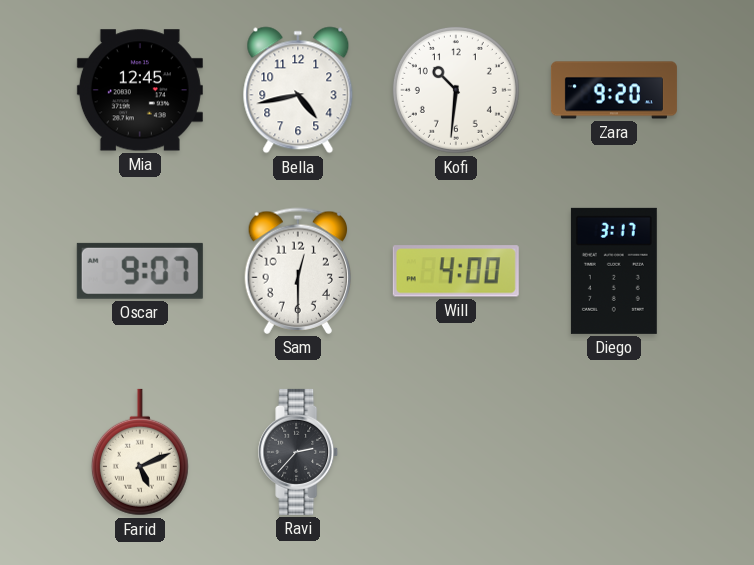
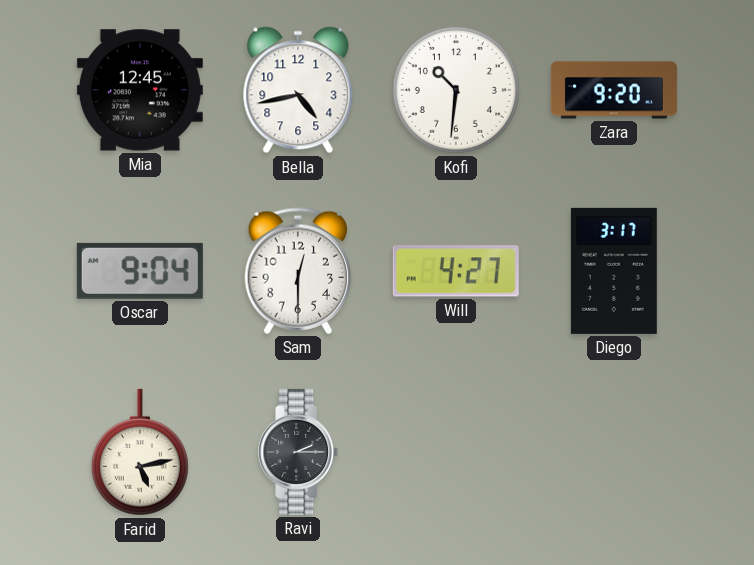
Oscar: 9:07 -> 9:04
Will: 4:00 -> 4:27
Farid: 5:11 -> 5:13
Ravi: 2:37 -> 2:15
